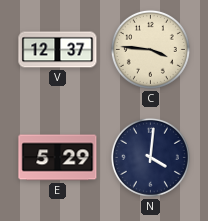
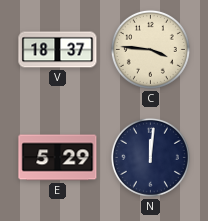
V: 12:37 -> 18:37
N: 4:01 -> 12:01
